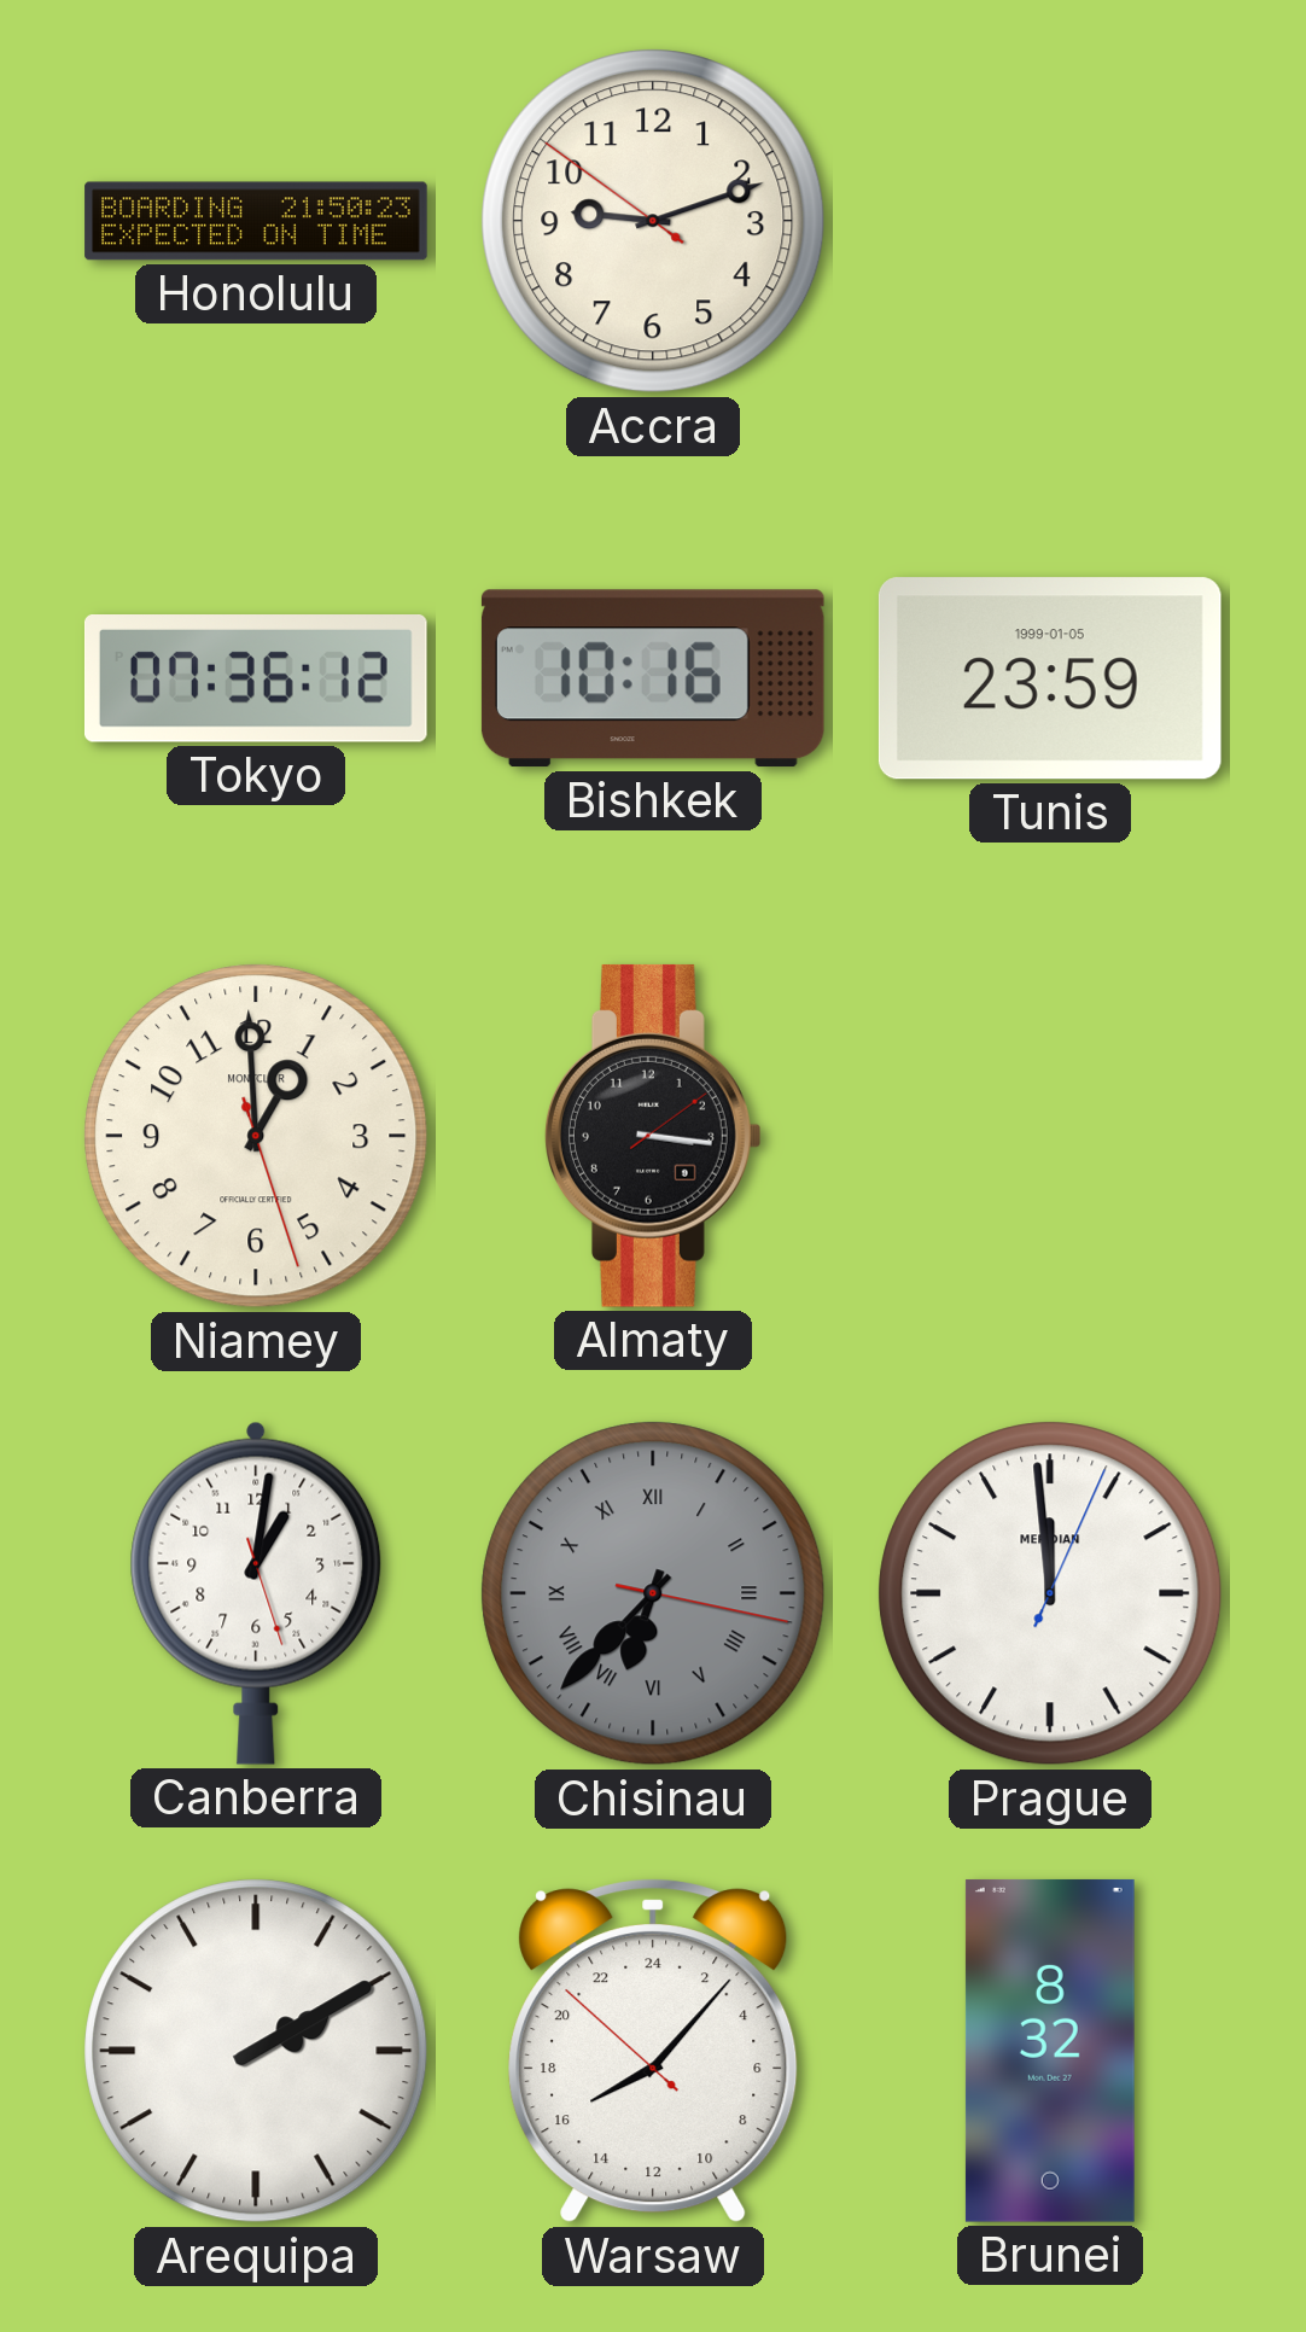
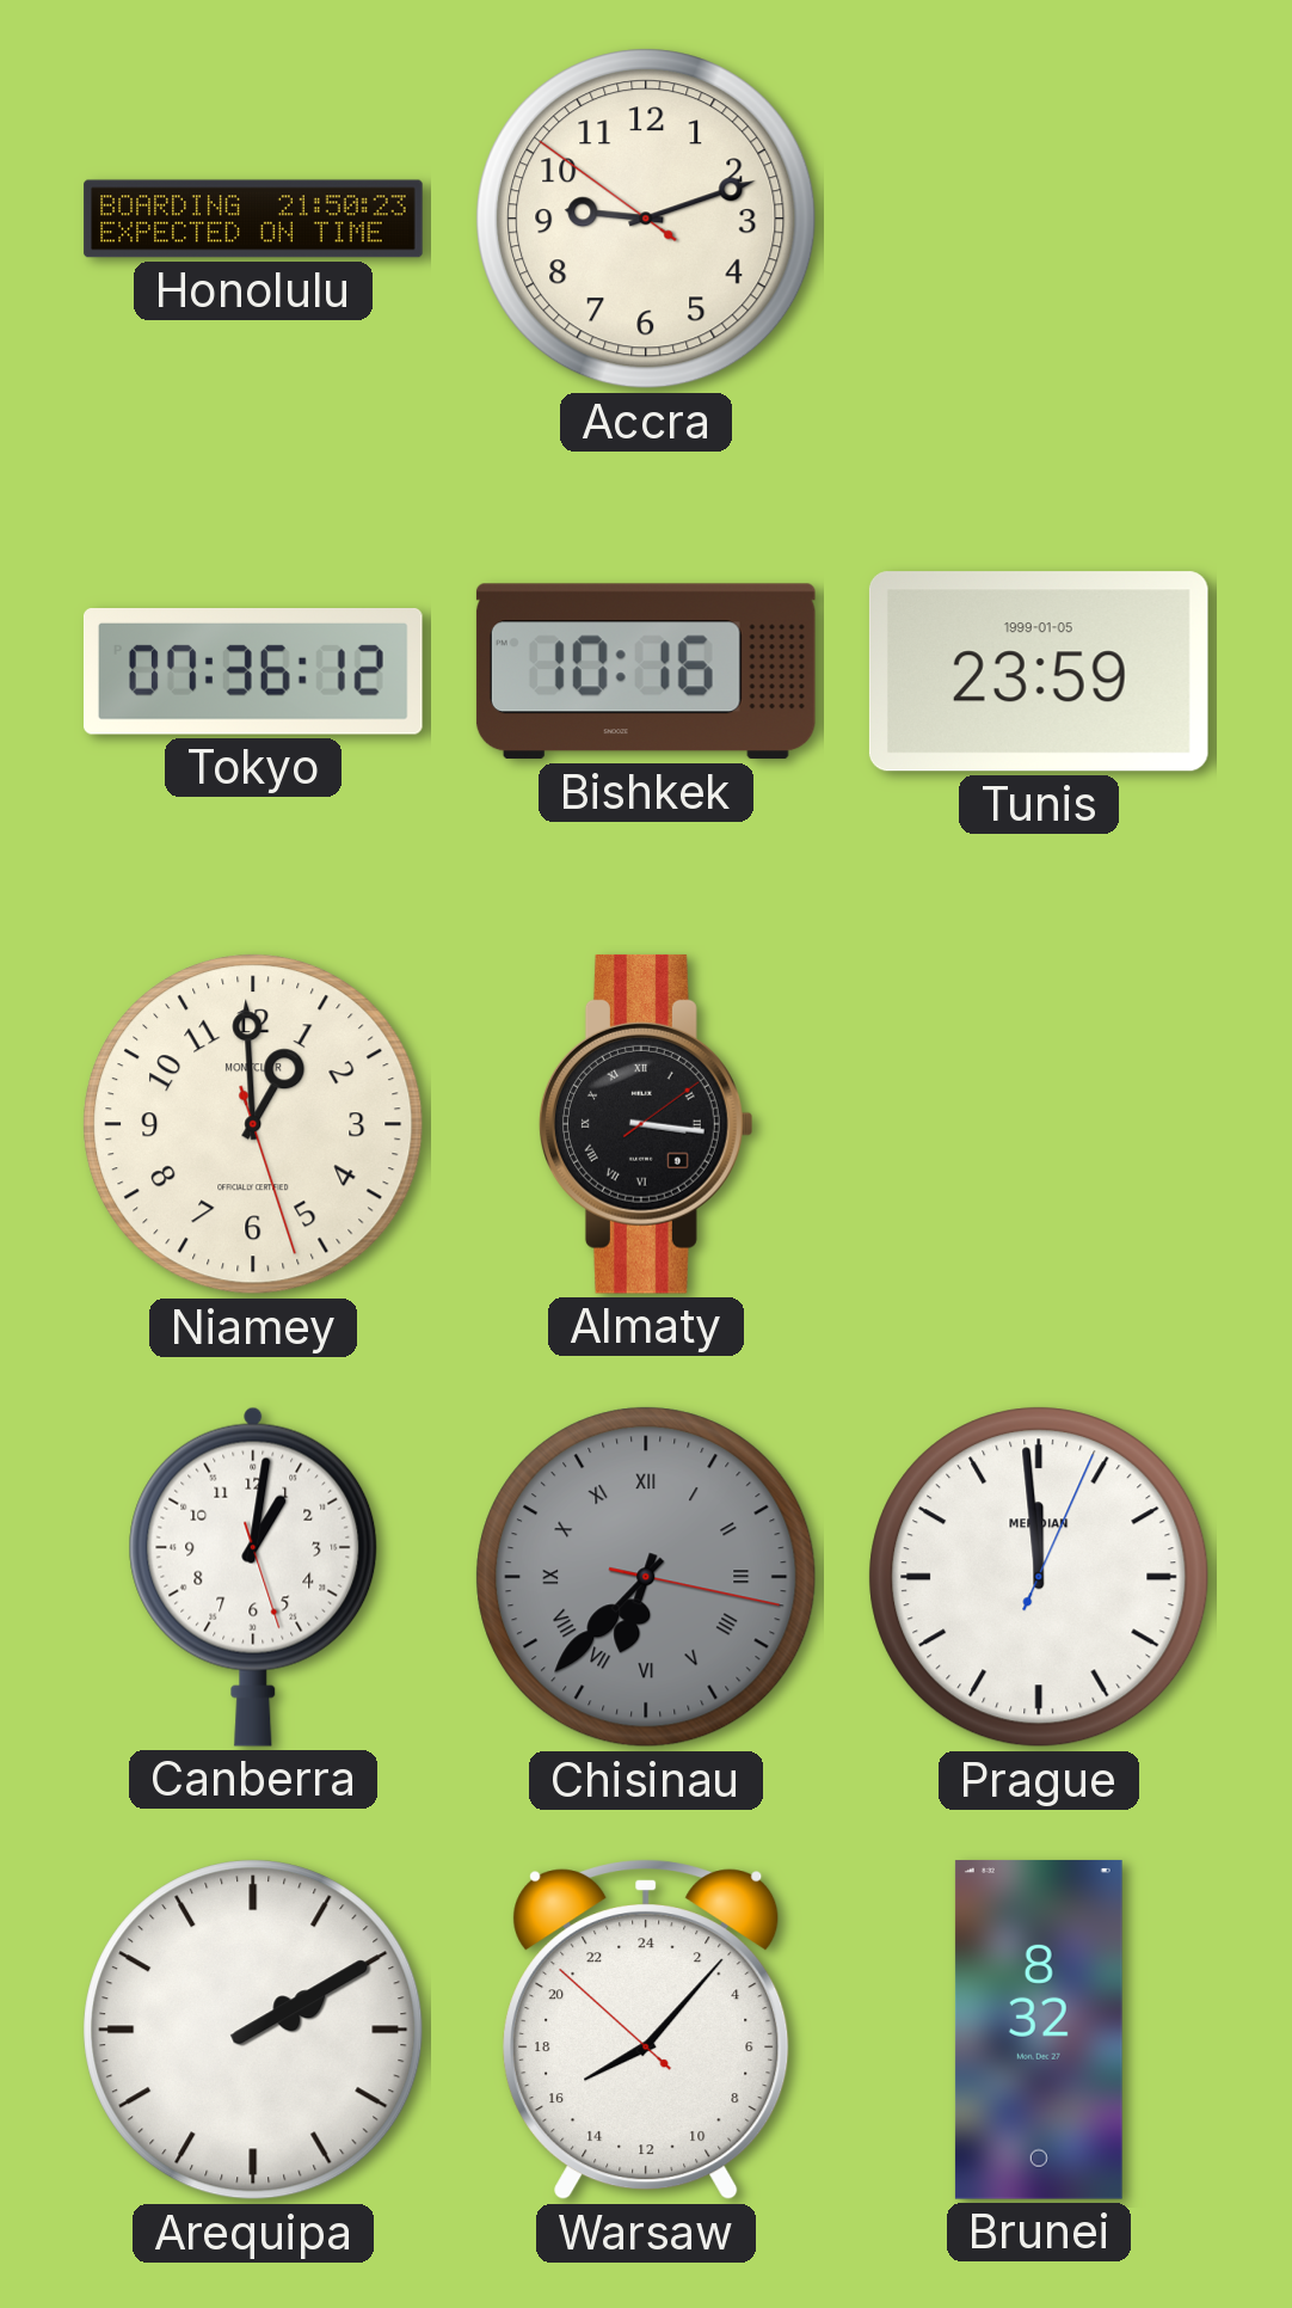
Almaty numerals: Arabic -> Roman
